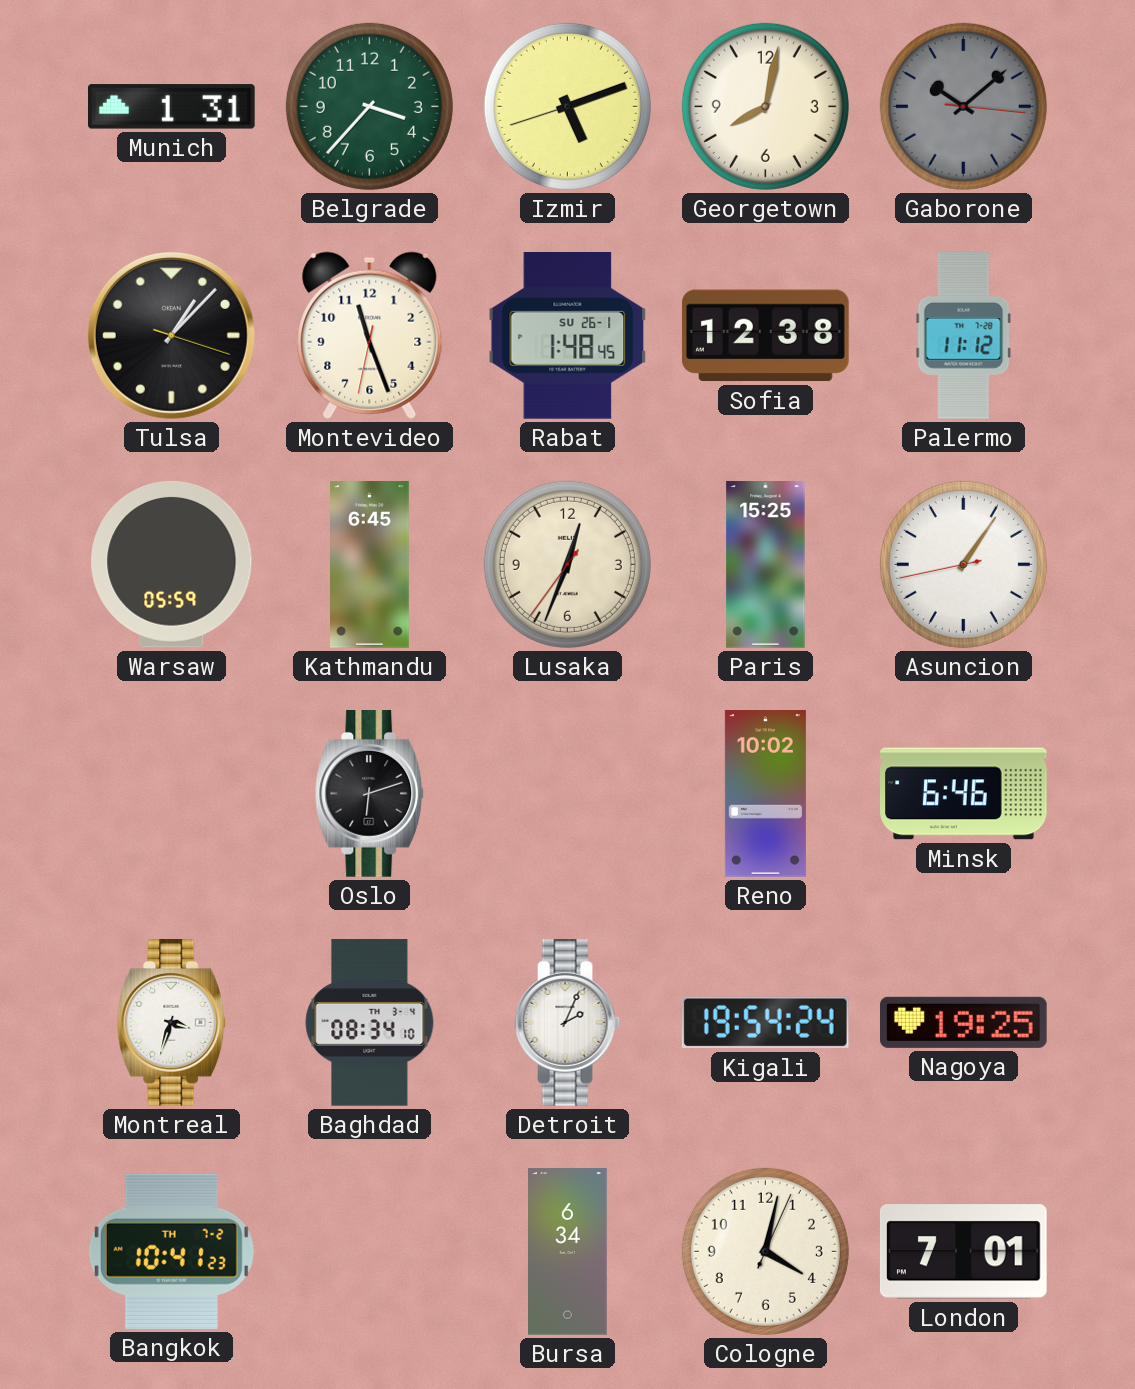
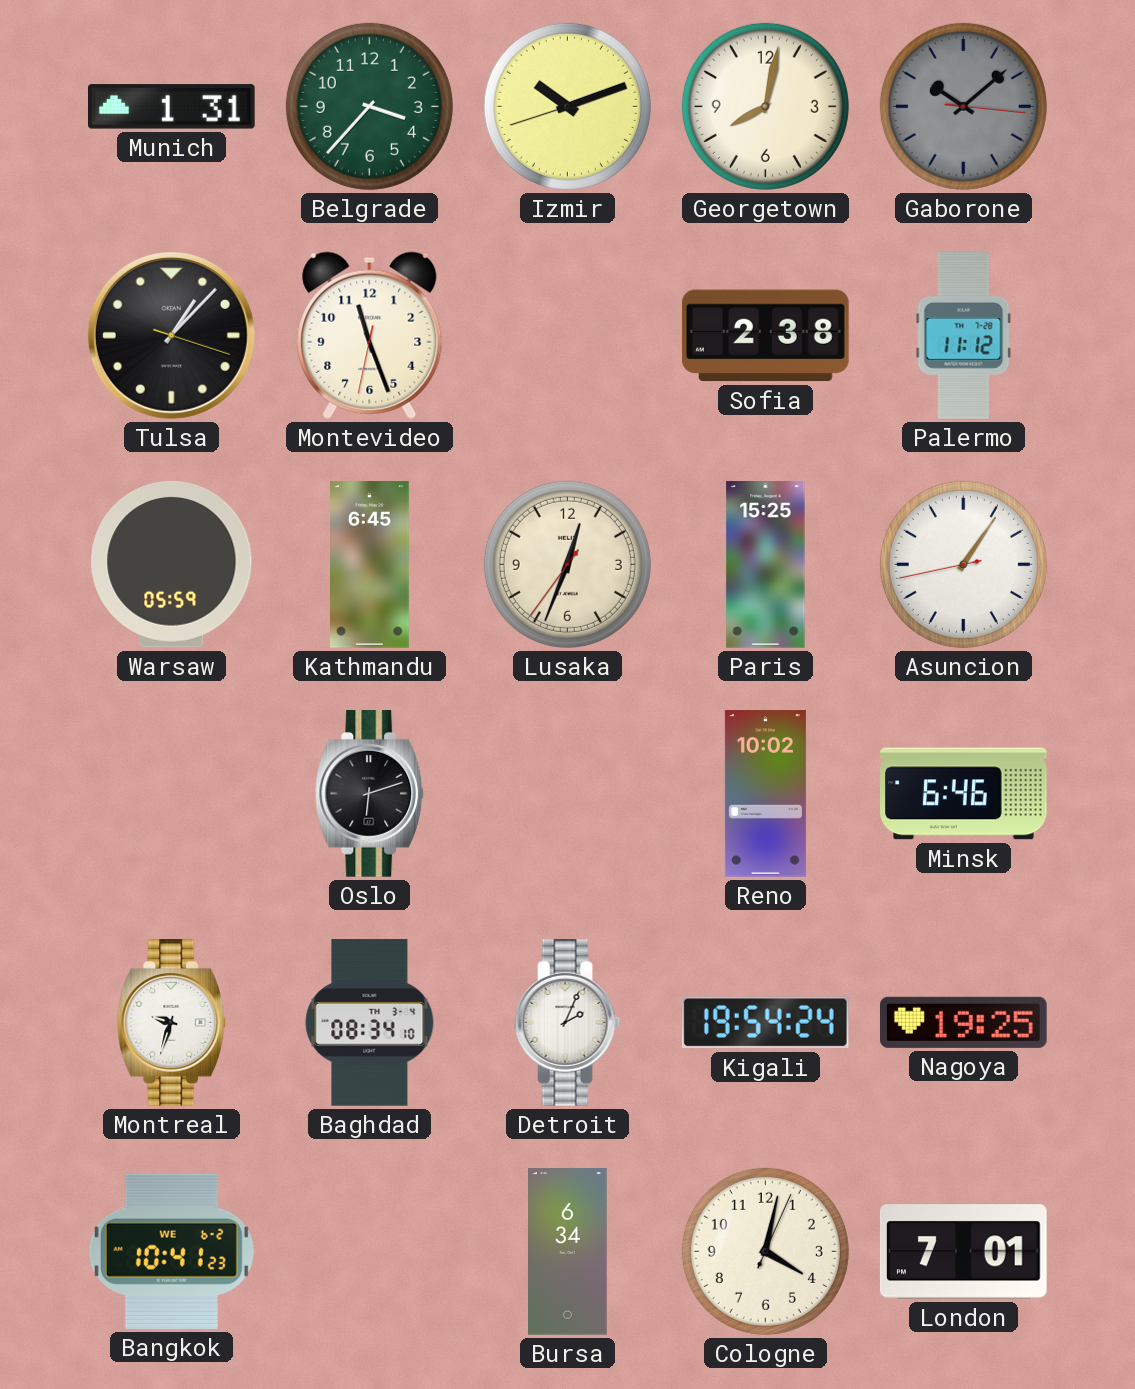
Izmir: 5:11 -> 10:11
Rabat: 1:48 -> none
Sofia: 12:38 -> 2:38
Montreal: 3:33 -> 9:33
Bangkok date: TH 7-2 -> WE 6-2
